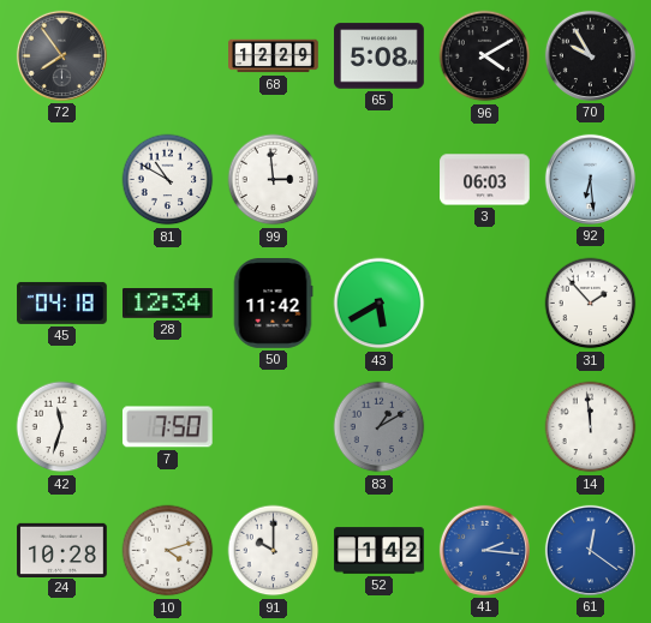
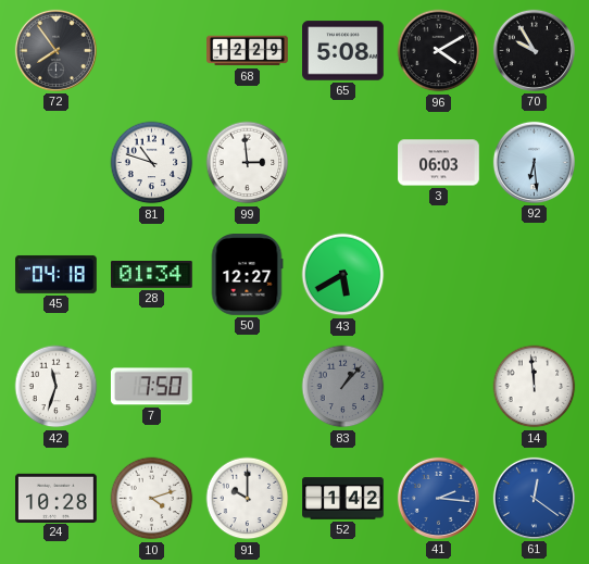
81: 10:50 -> 10:48
28: 12:34 -> 01:34
50: 11:42 -> 12:27
31: 1:53 -> none
83: 1:10 -> 1:07
